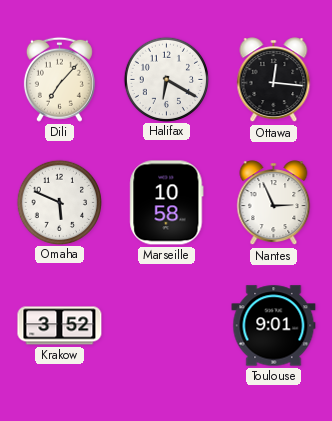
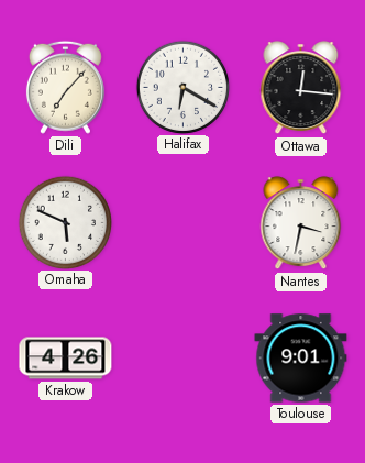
Marseille: 10:58 -> none
Nantes: 2:56 -> 3:32
Krakow: 3:52 -> 4:26
